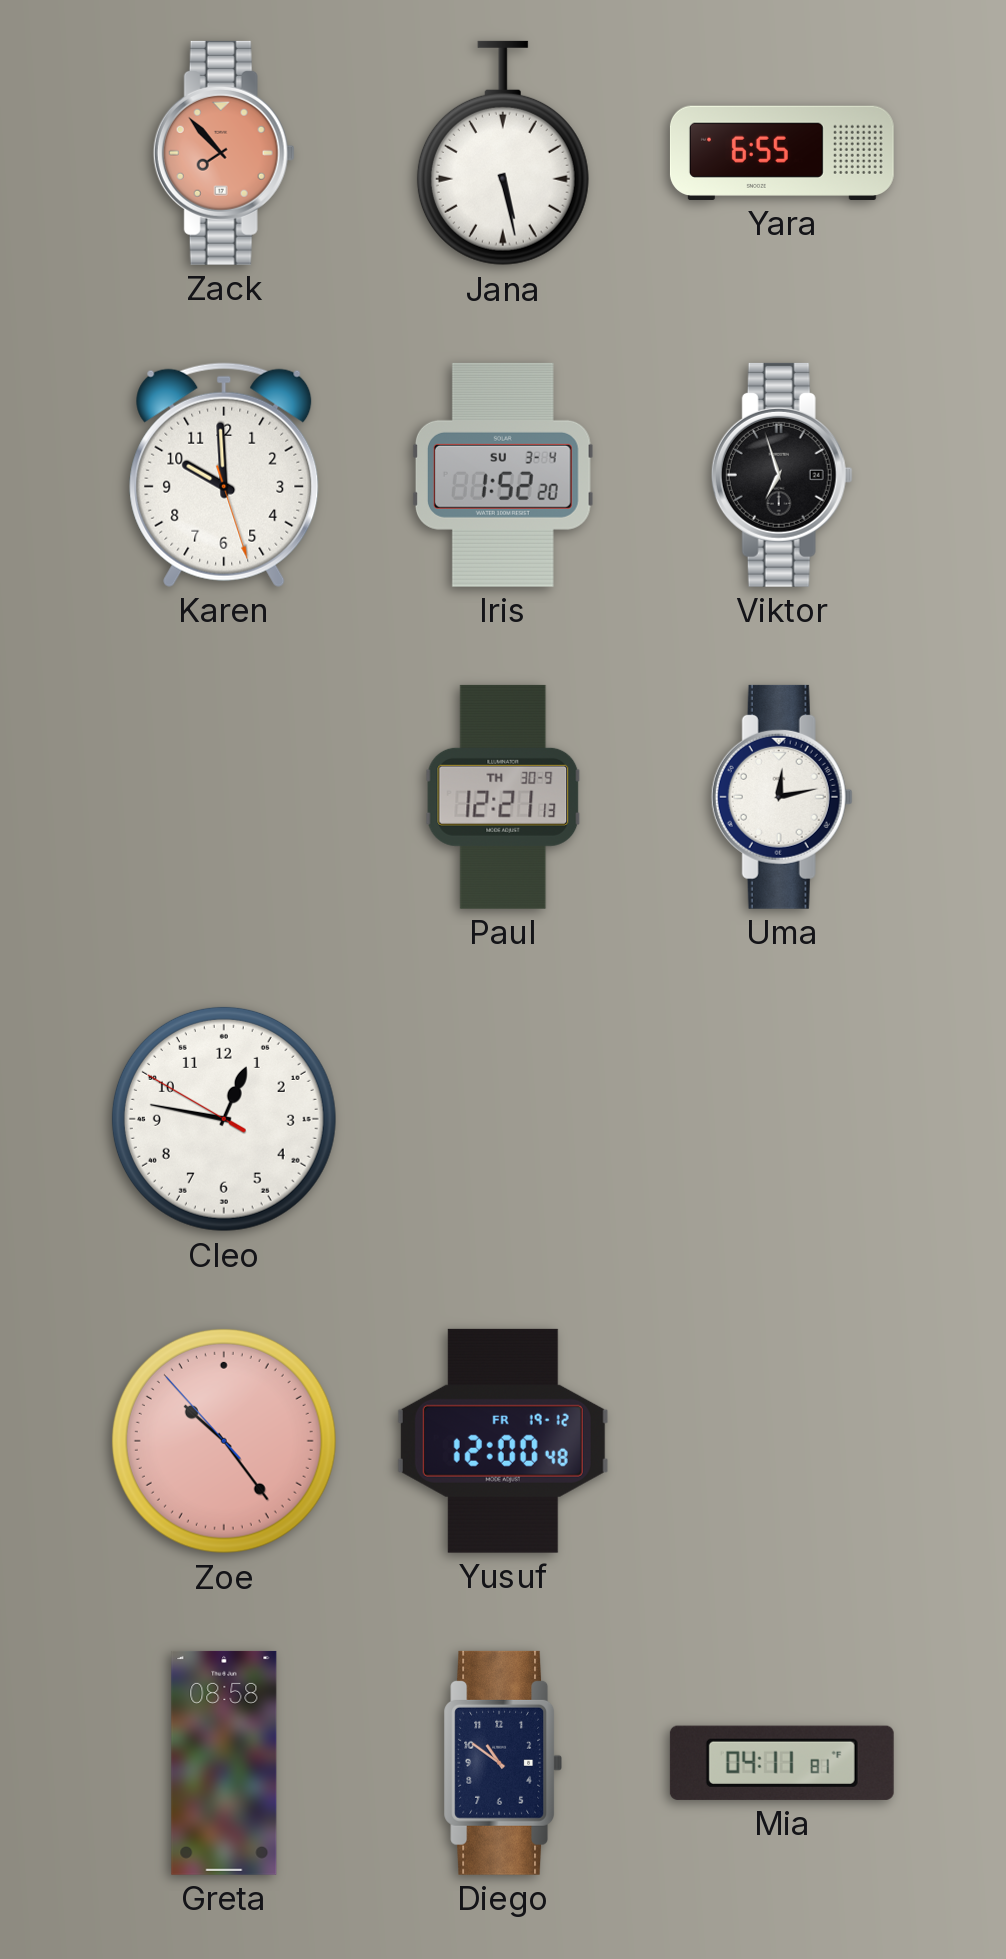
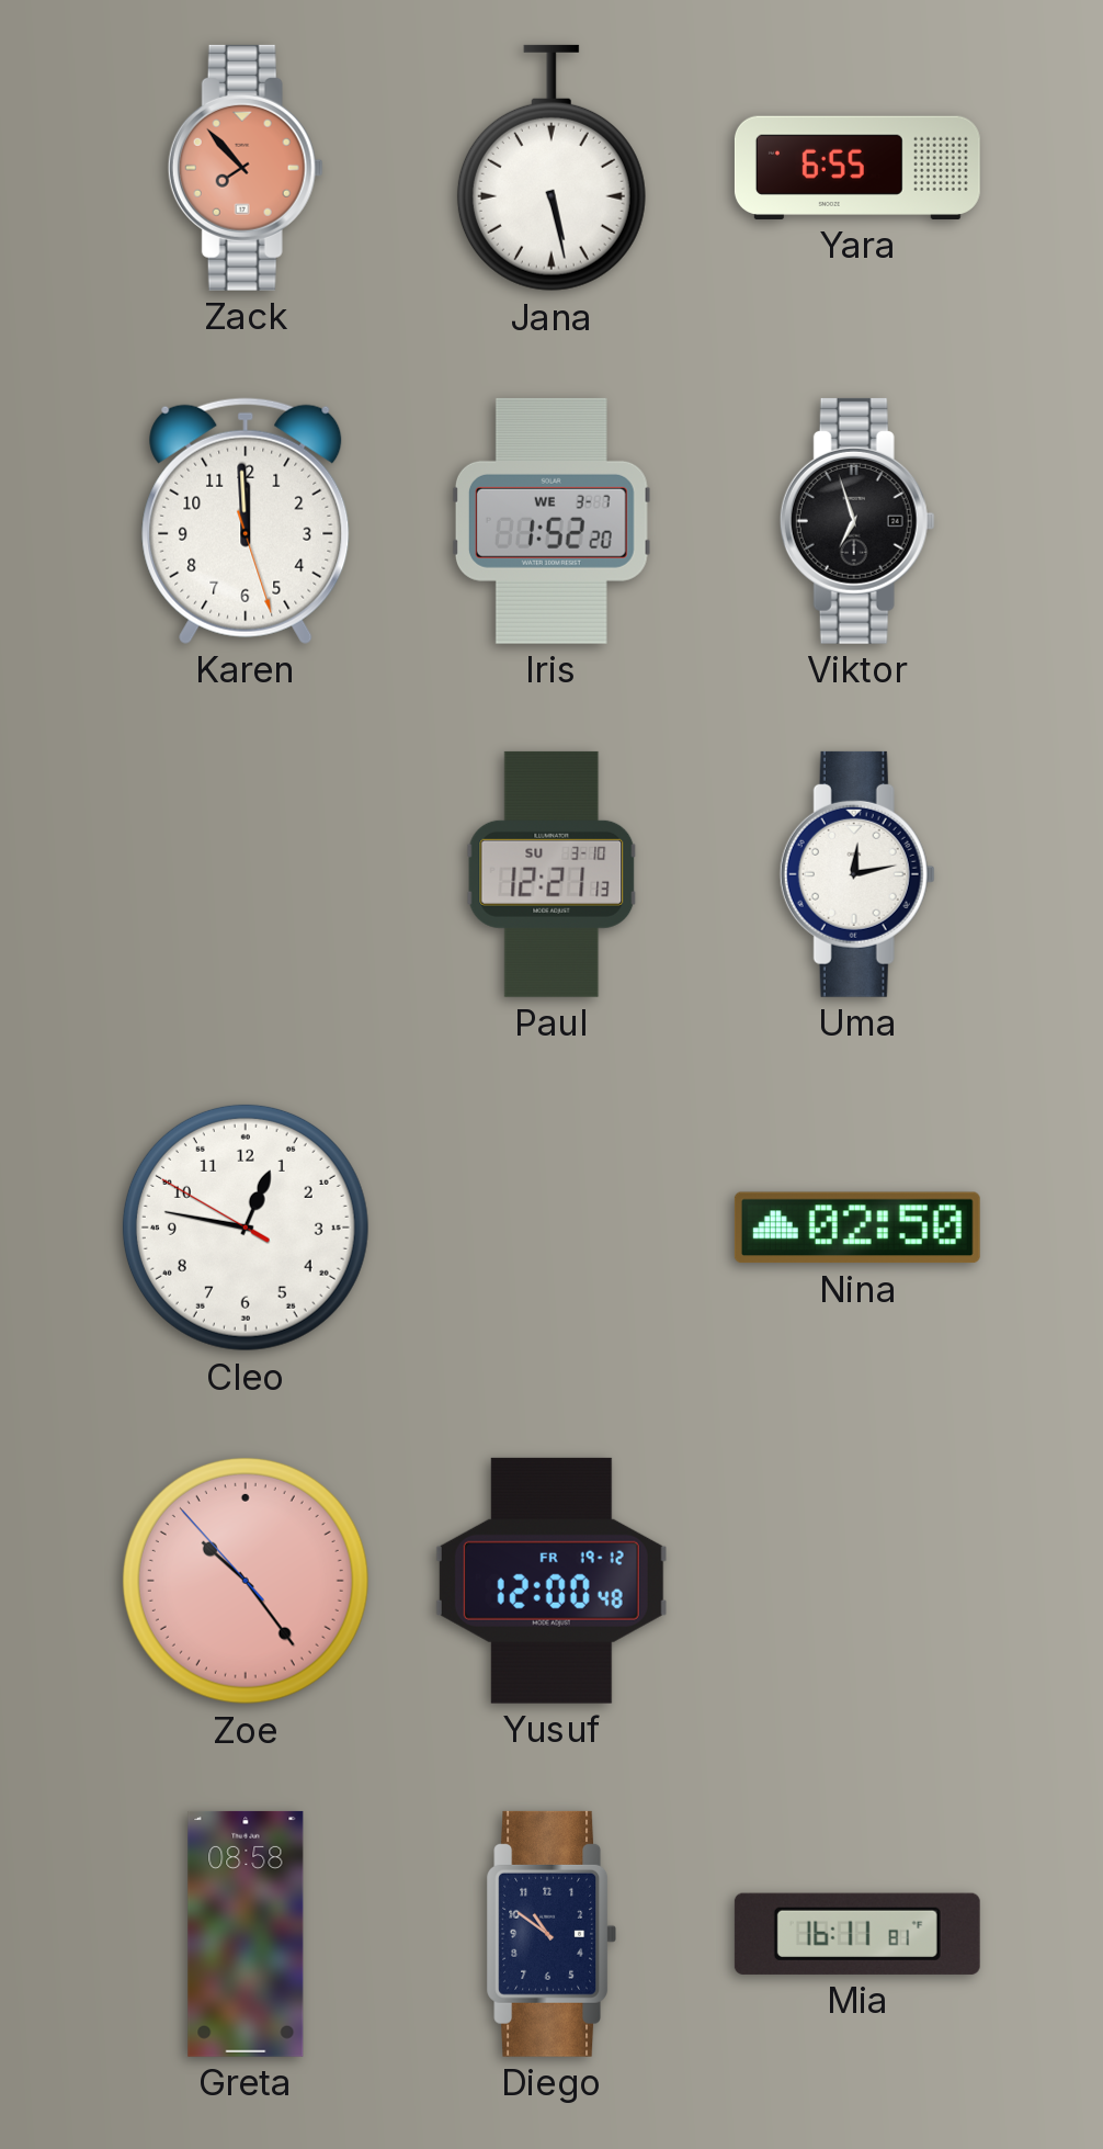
Karen: 9:59 -> 11:59
Iris date: SU 3-4 -> WE 3-7
Paul date: TH 30-9 -> SU 3-10
Nina: none -> 02:50
Mia: 04:11 -> 16:11
